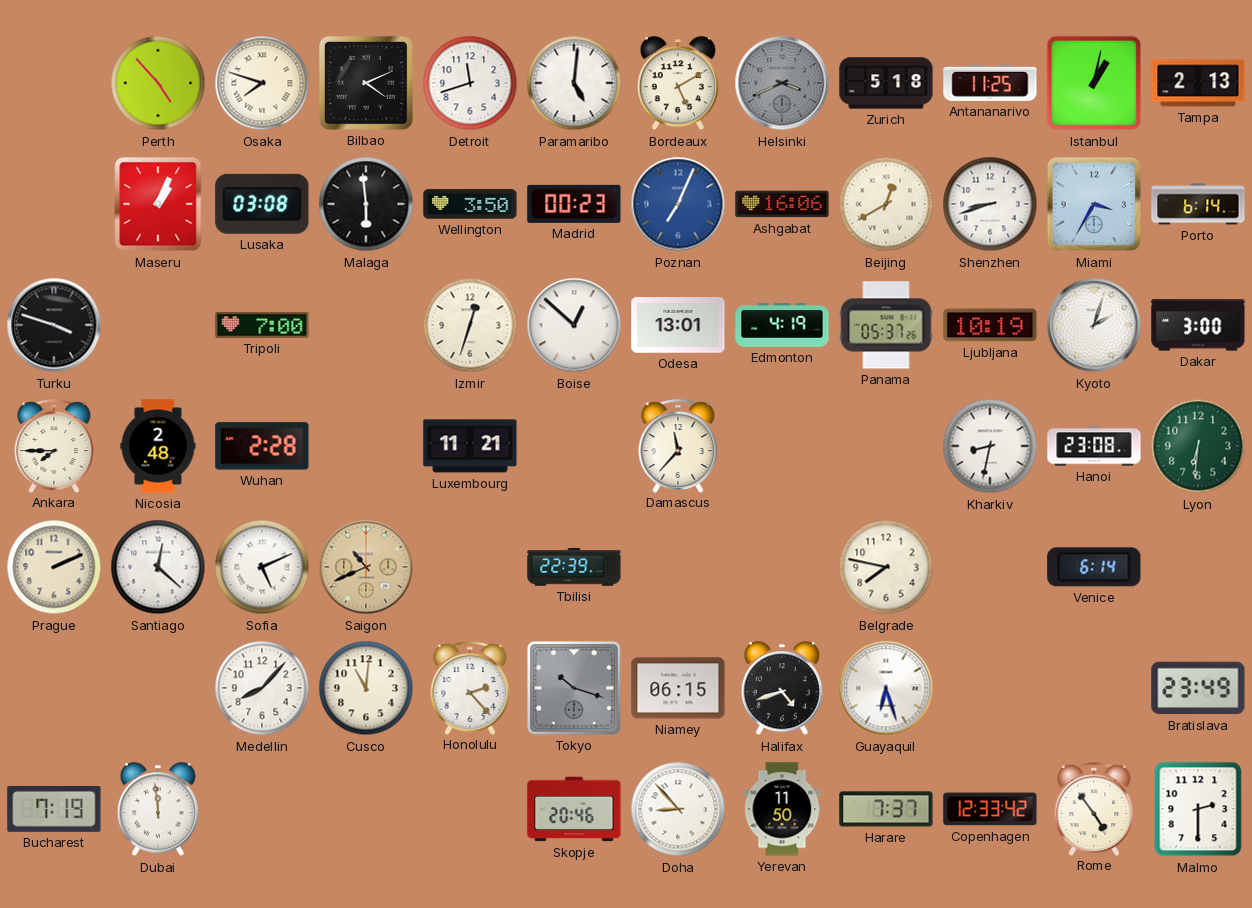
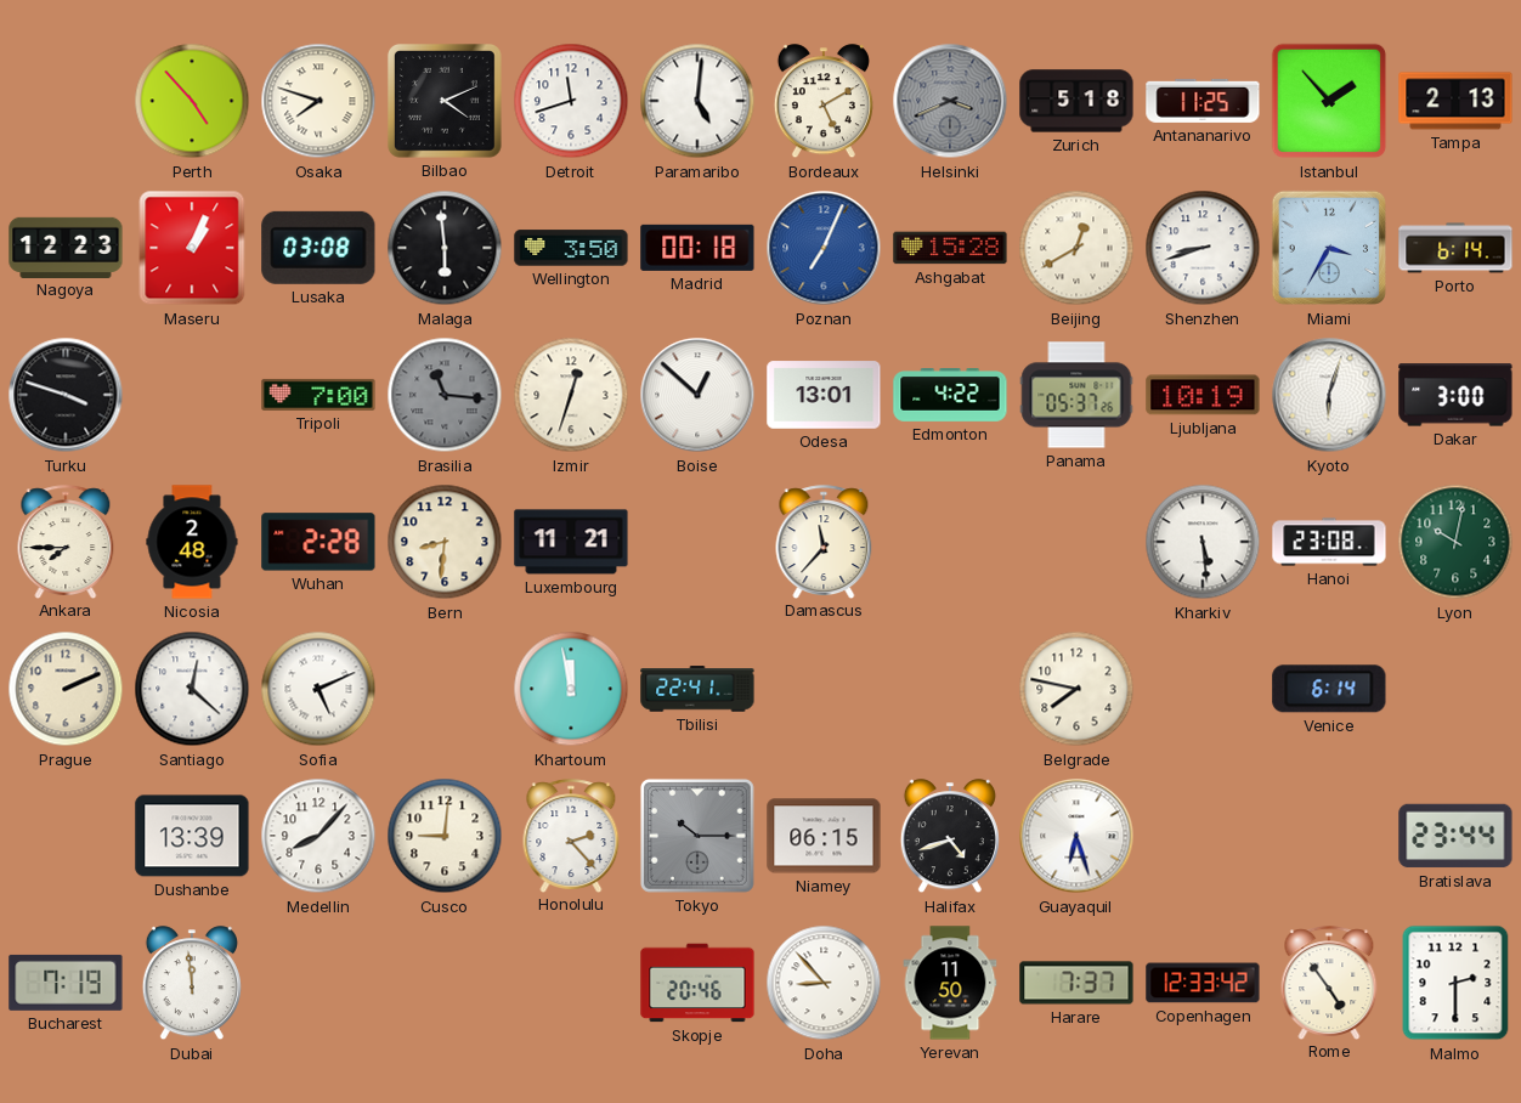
Istanbul: 1:02 -> 1:53
Nagoya: none -> 12:23
Madrid: 00:23 -> 00:18
Ashgabat: 16:06 -> 15:28
Brasilia: none -> 11:16
Edmonton: 4:19 -> 4:22
Kyoto: 2:03 -> 6:03
Bern: none -> 8:31
Kharkiv: 8:32 -> 5:29
Lyon: 6:31 -> 10:02
Saigon: 10:41 -> none
Khartoum: none -> 11:58
Tbilisi: 22:39 -> 22:41
Dushanbe: none -> 13:39
Cusco: 11:01 -> 9:01
Tokyo: 10:18 -> 10:15
Bratislava: 23:49 -> 23:44
